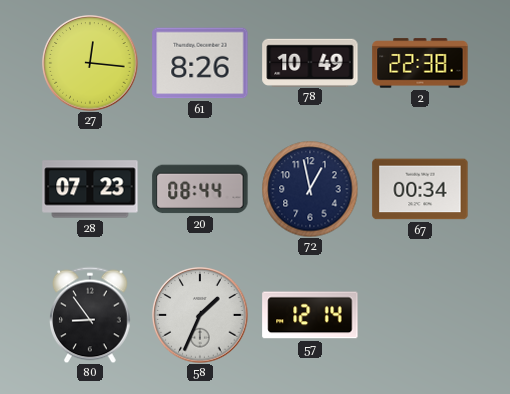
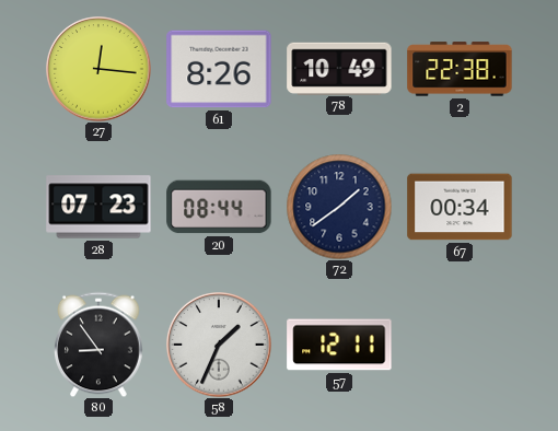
72: 12:58 -> 1:39
57: 12:14 -> 12:11
